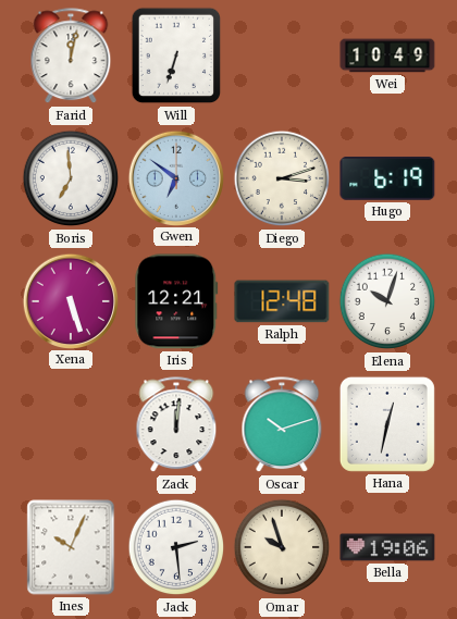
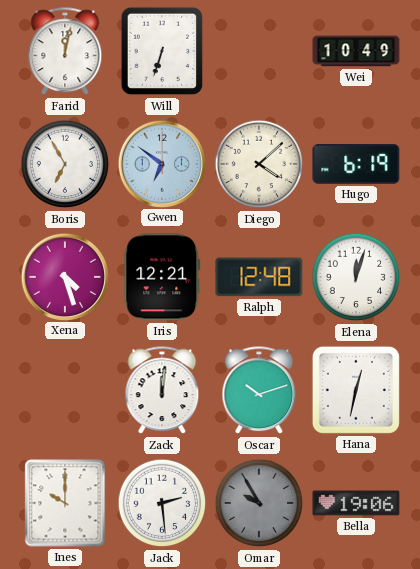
Boris: 6:59 -> 6:55
Diego: 3:12 -> 4:08
Xena: 5:27 -> 4:27
Elena: 10:03 -> 12:03
Ines: 10:04 -> 10:00
Omar: 9:57 -> 9:55
Omar dial: cream -> grey
